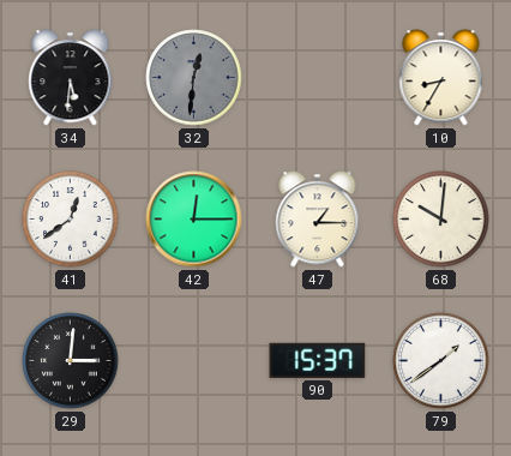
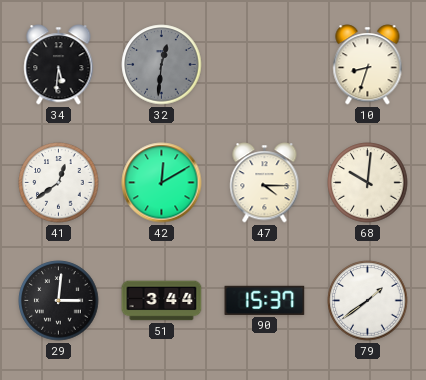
10: 8:35 -> 8:33
42: 12:15 -> 12:10
47: 1:15 -> 4:15
51: none -> 3:44
